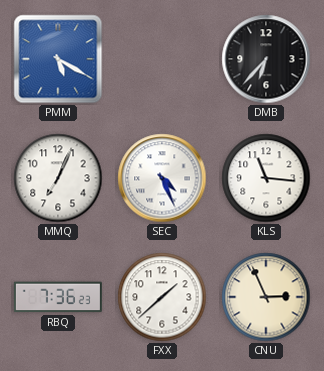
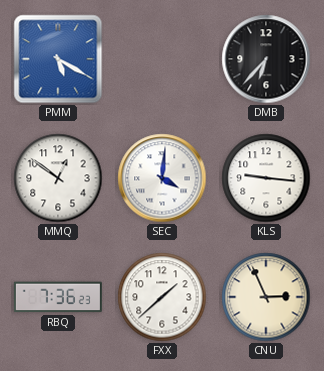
MMQ: 7:04 -> 12:51
SEC: 4:26 -> 4:01
KLS: 11:16 -> 9:16
